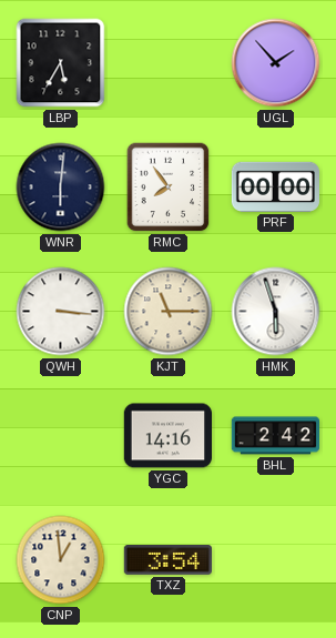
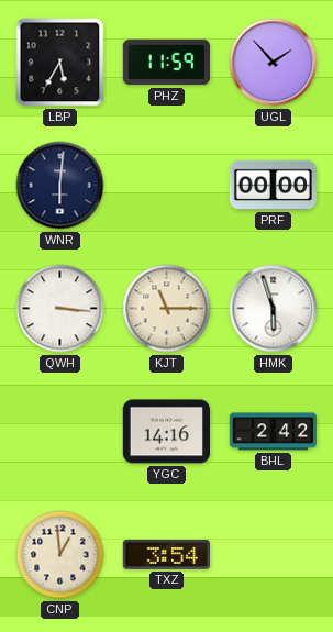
PHZ: none -> 11:59
RMC: 7:54 -> none
